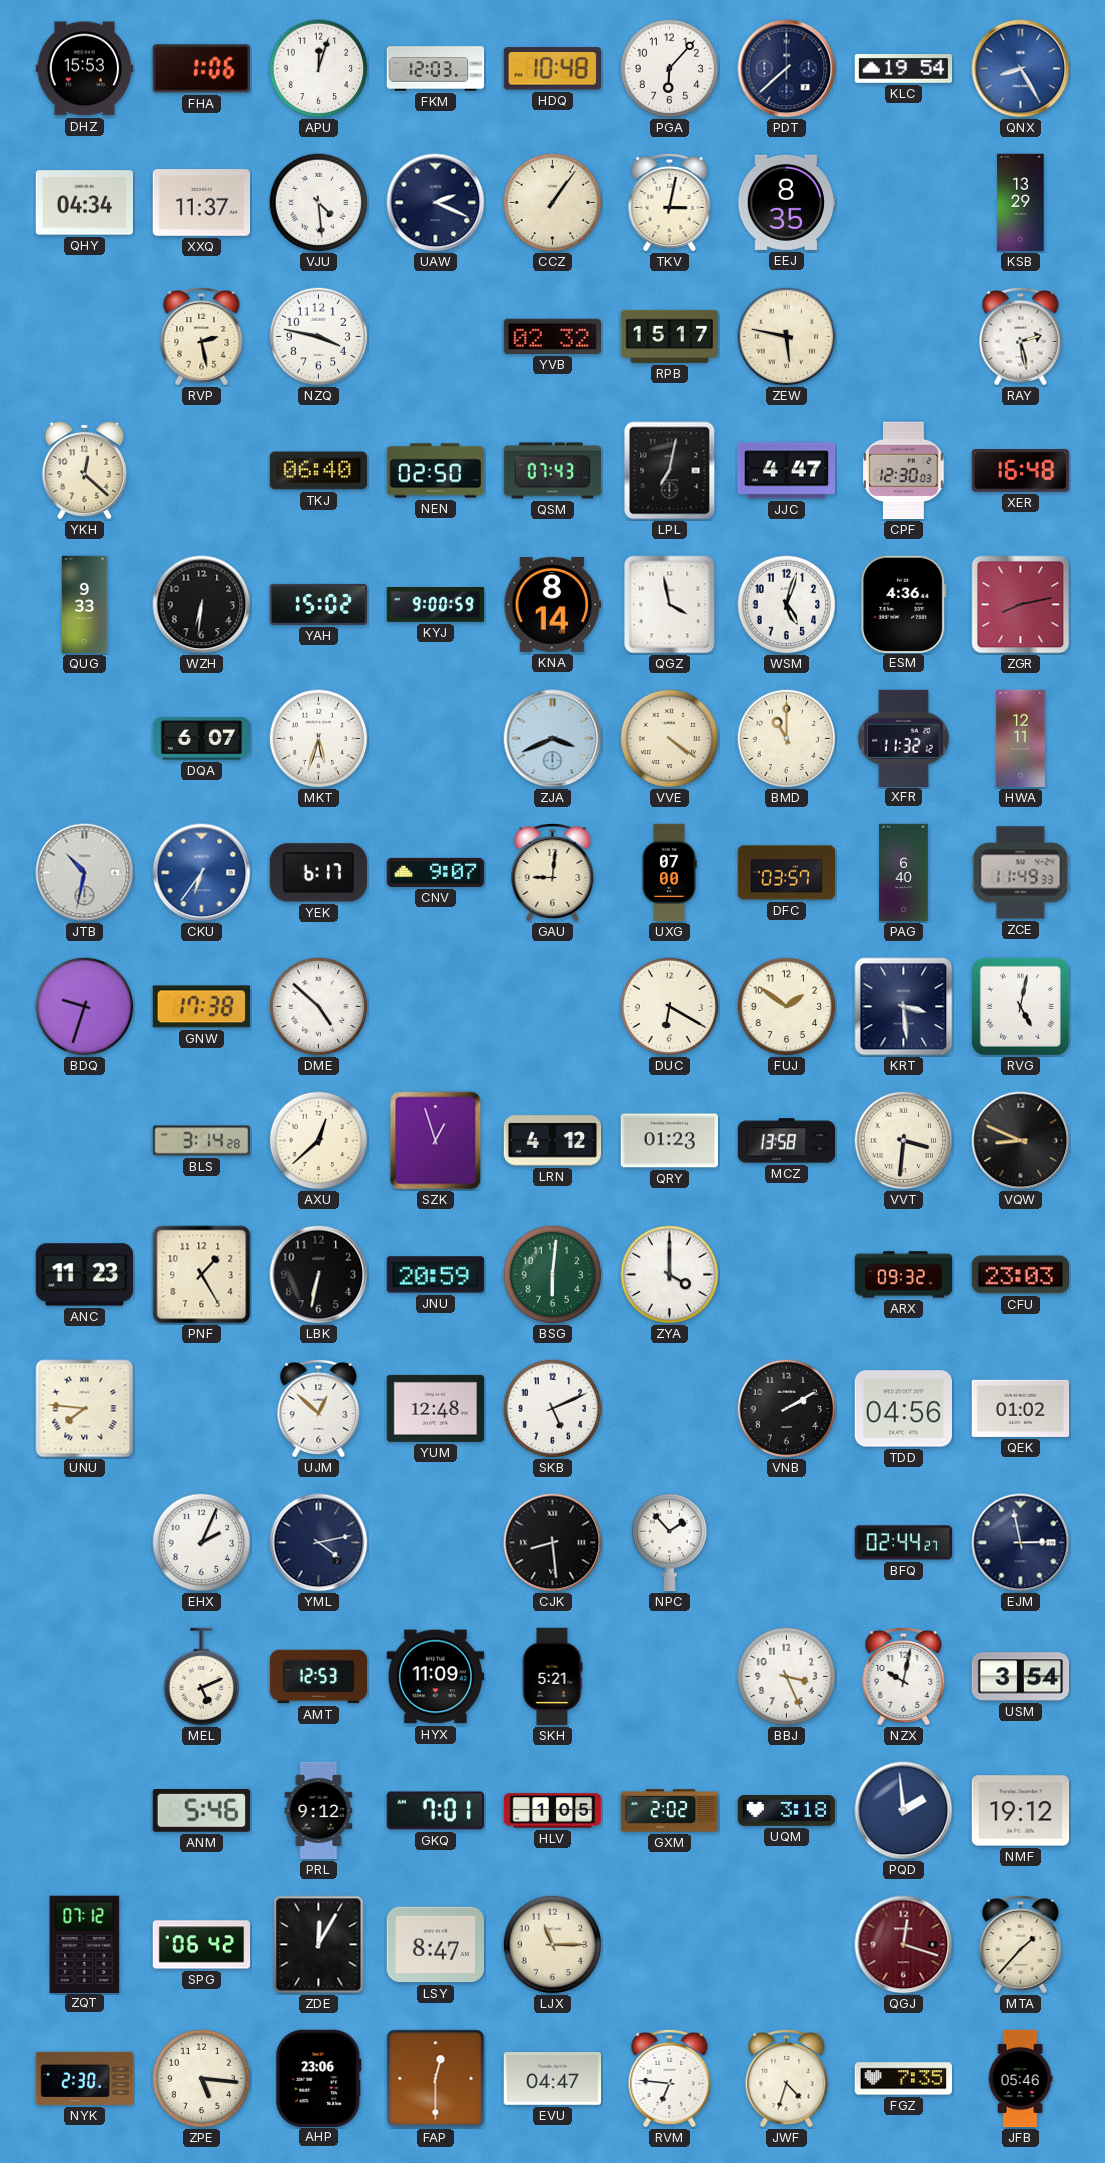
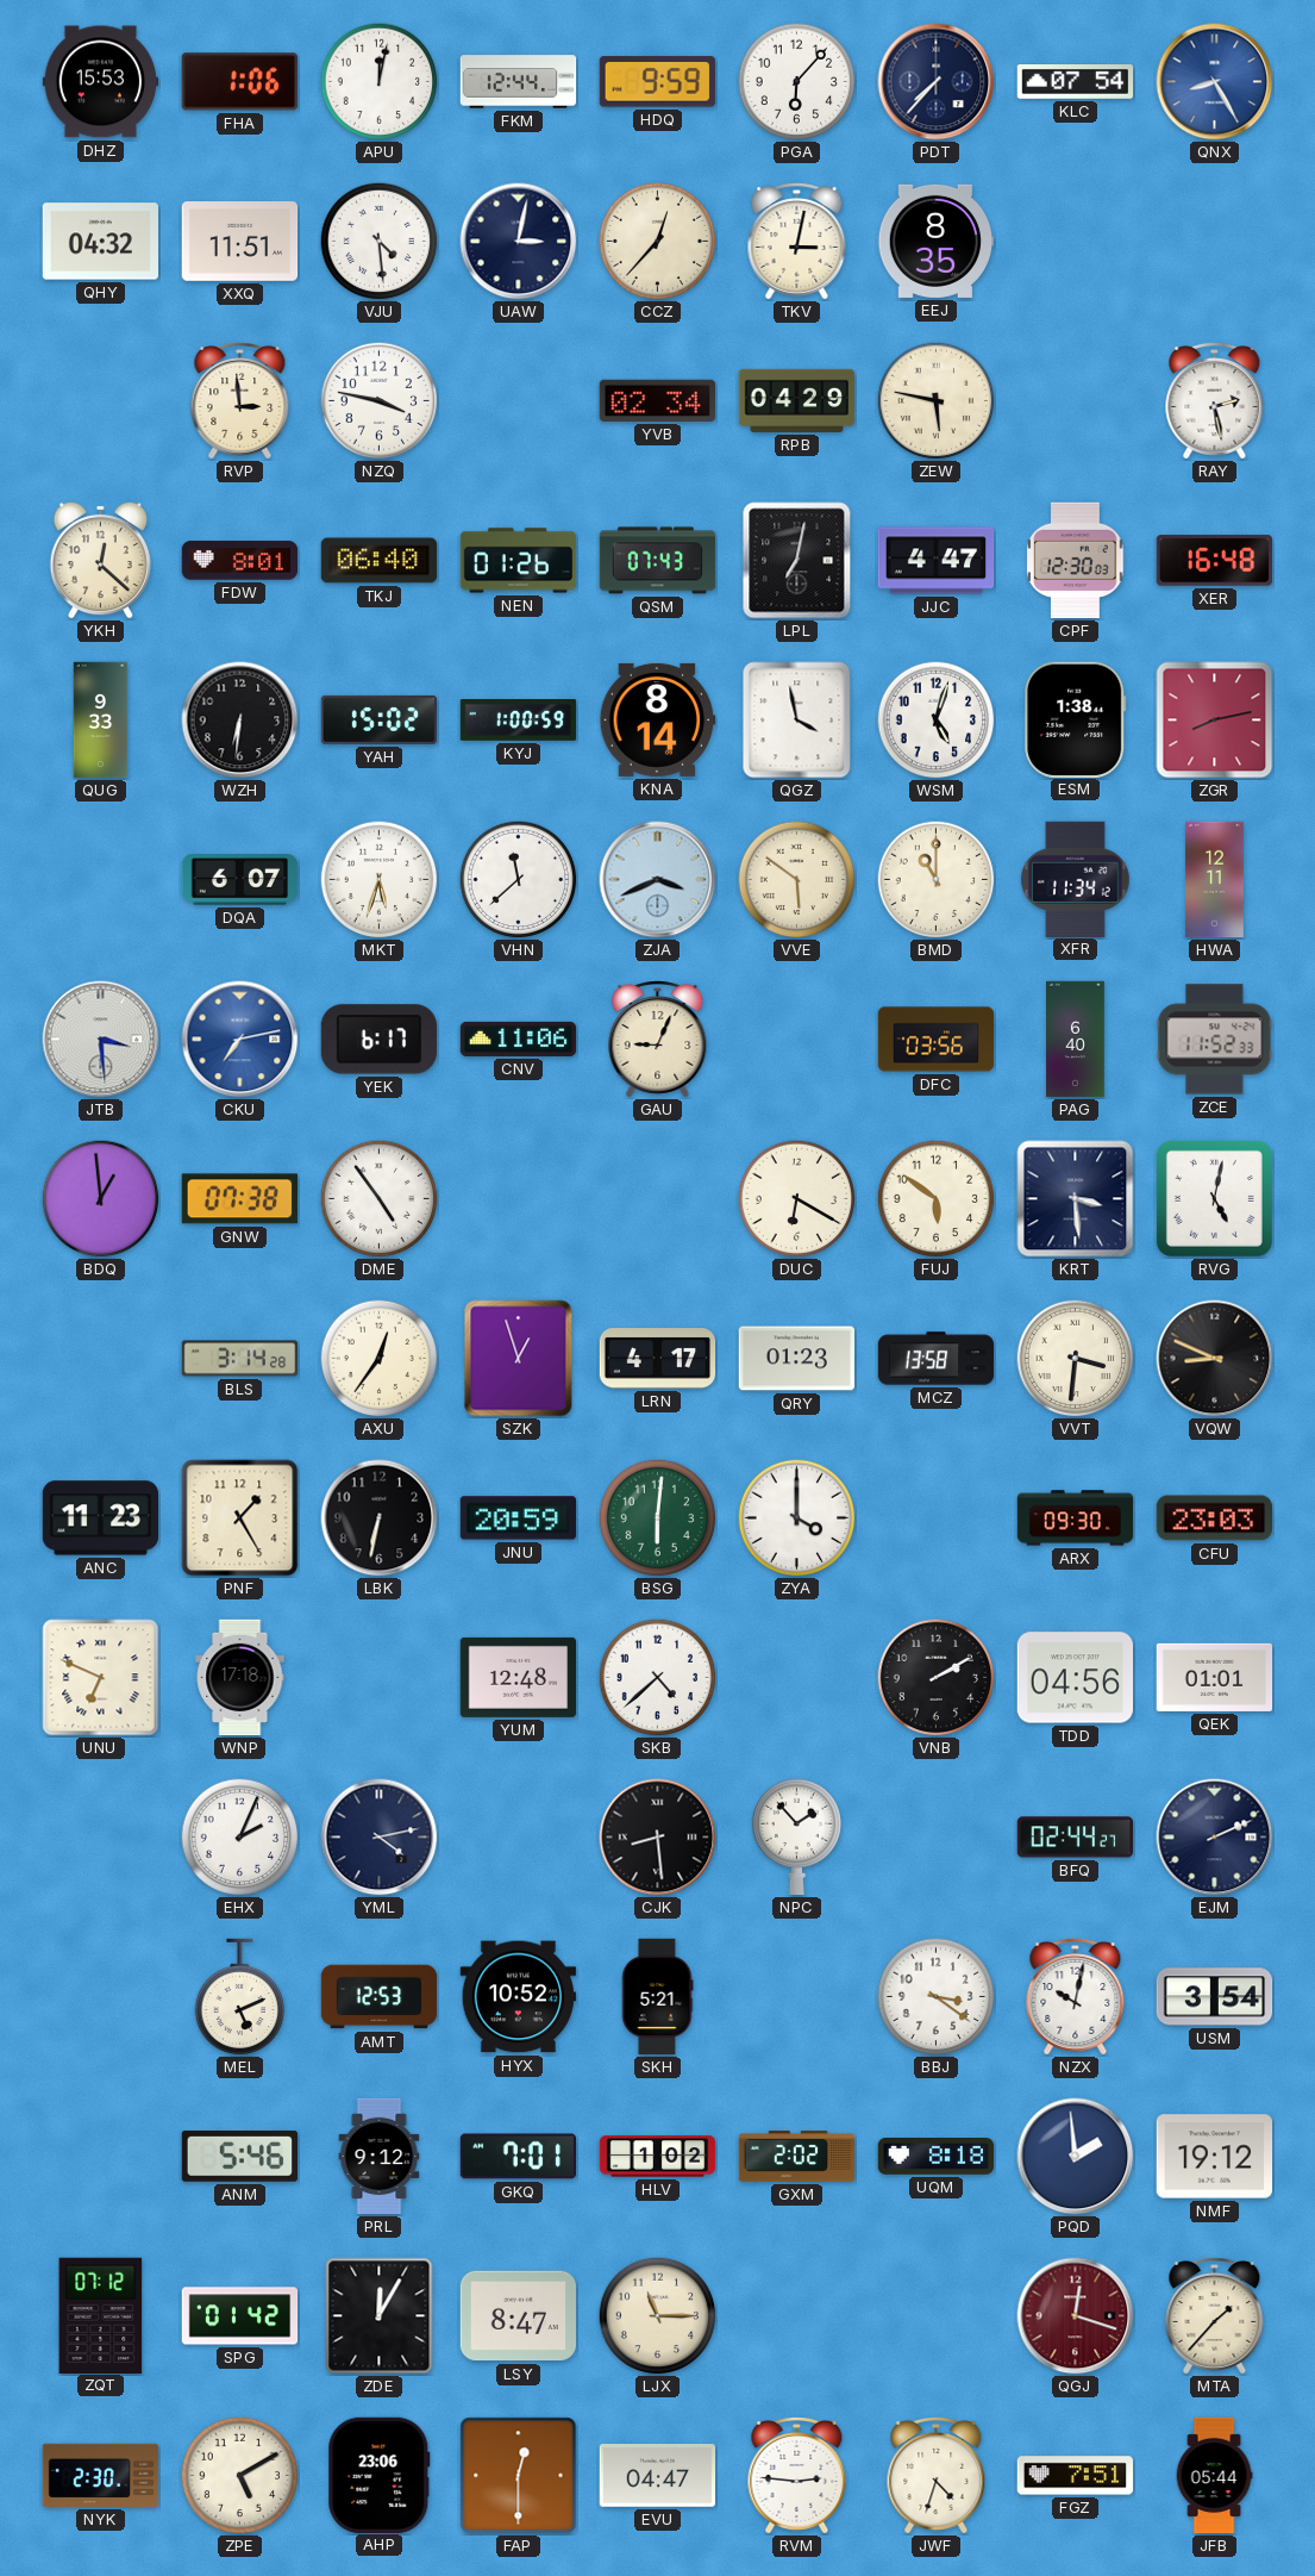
APU: 12:03 -> 12:02
FKM: 12:03 -> 12:44
HDQ: 10:48 -> 9:59
PDT: 7:38 -> 7:37
KLC: 19:54 -> 07:54
QHY: 04:34 -> 04:32
XXQ: 11:37 -> 11:51
UAW: 2:19 -> 3:02
CCZ: 1:06 -> 12:37
KSB: 13:29 -> none
RVP: 2:28 -> 2:59
YVB: 02:32 -> 02:34
RPB: 15:17 -> 04:29
FDW: none -> 8:01
NEN: 02:50 -> 01:26
KYJ: 9:00 -> 1:00
ESM: 4:36 -> 1:38
VHN: none -> 11:38
VVE: 4:21 -> 5:51
XFR: 11:32 -> 11:34
JTB: 10:32 -> 3:29
CKU: 6:36 -> 7:13
CNV: 9:07 -> 11:06
GAU: 9:01 -> 9:04
UXG: 07:00 -> none
DFC: 03:57 -> 03:56
ZCE: 11:49 -> 11:52
BDQ: 9:33 -> 12:59
GNW: 17:38 -> 07:38
DME: 4:52 -> 4:54
FUJ: 1:51 -> 5:51
AXU: 12:38 -> 12:36
LRN: 4:12 -> 4:17
ARX: 09:32 -> 09:30
UNU: 7:46 -> 6:49
WNP: none -> 17:18
UJM: 12:52 -> none
SKB: 5:11 -> 4:38
QEK: 01:02 -> 01:01
EJM: 2:58 -> 2:11
HYX: 11:09 -> 10:52
BBJ: 3:26 -> 3:21
HLV: 1:05 -> 1:02
UQM: 3:18 -> 8:18
SPG: 06:42 -> 01:42
ZPE: 5:16 -> 5:10
RVM: 6:46 -> 2:46
FGZ: 7:35 -> 7:51
JFB: 05:46 -> 05:44
